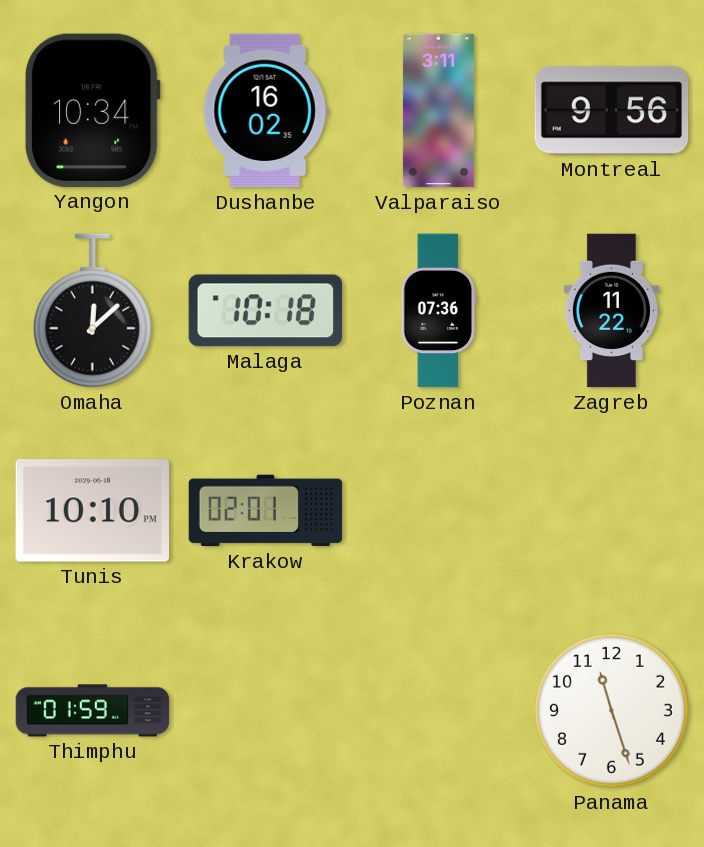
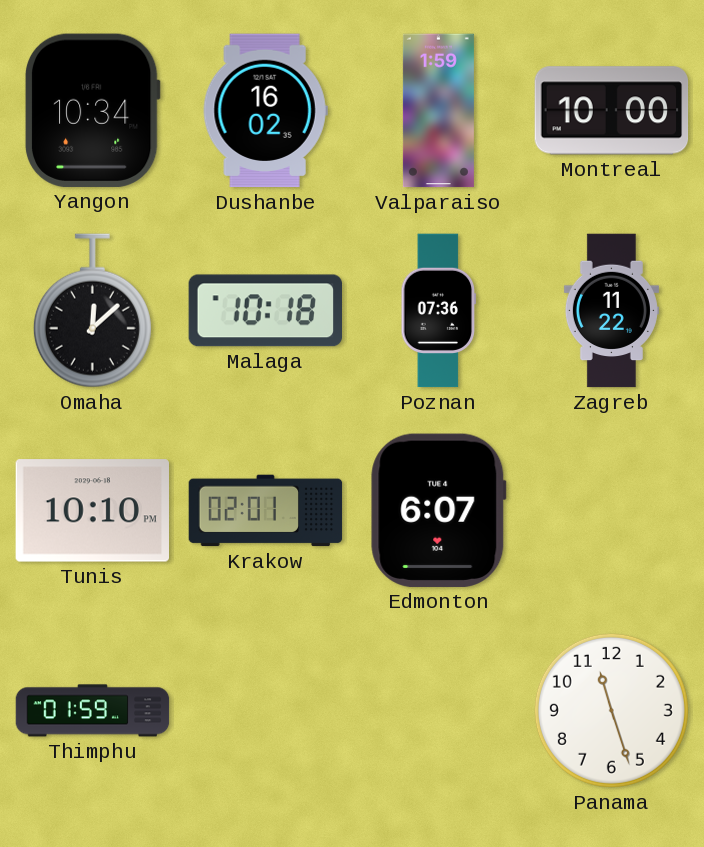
Valparaiso: 3:11 -> 1:59
Montreal: 9:56 -> 10:00
Edmonton: none -> 6:07
